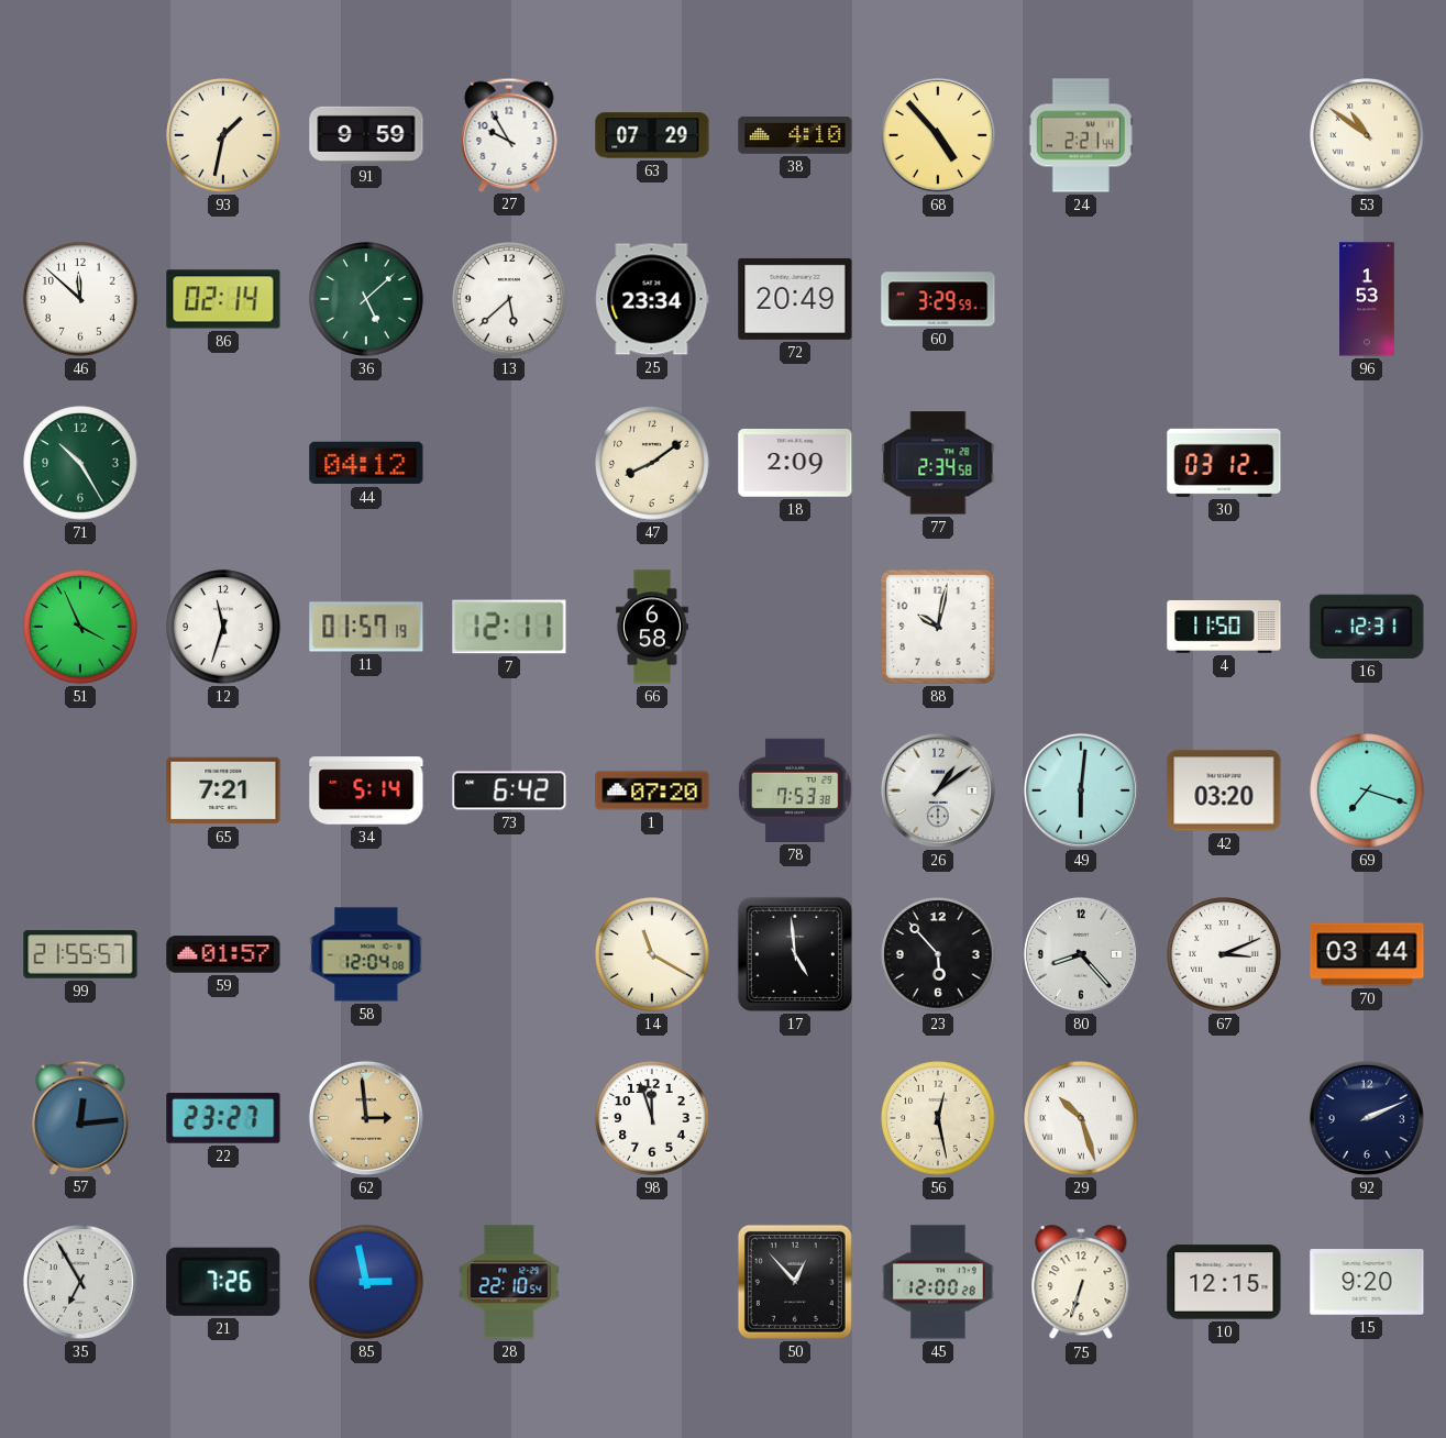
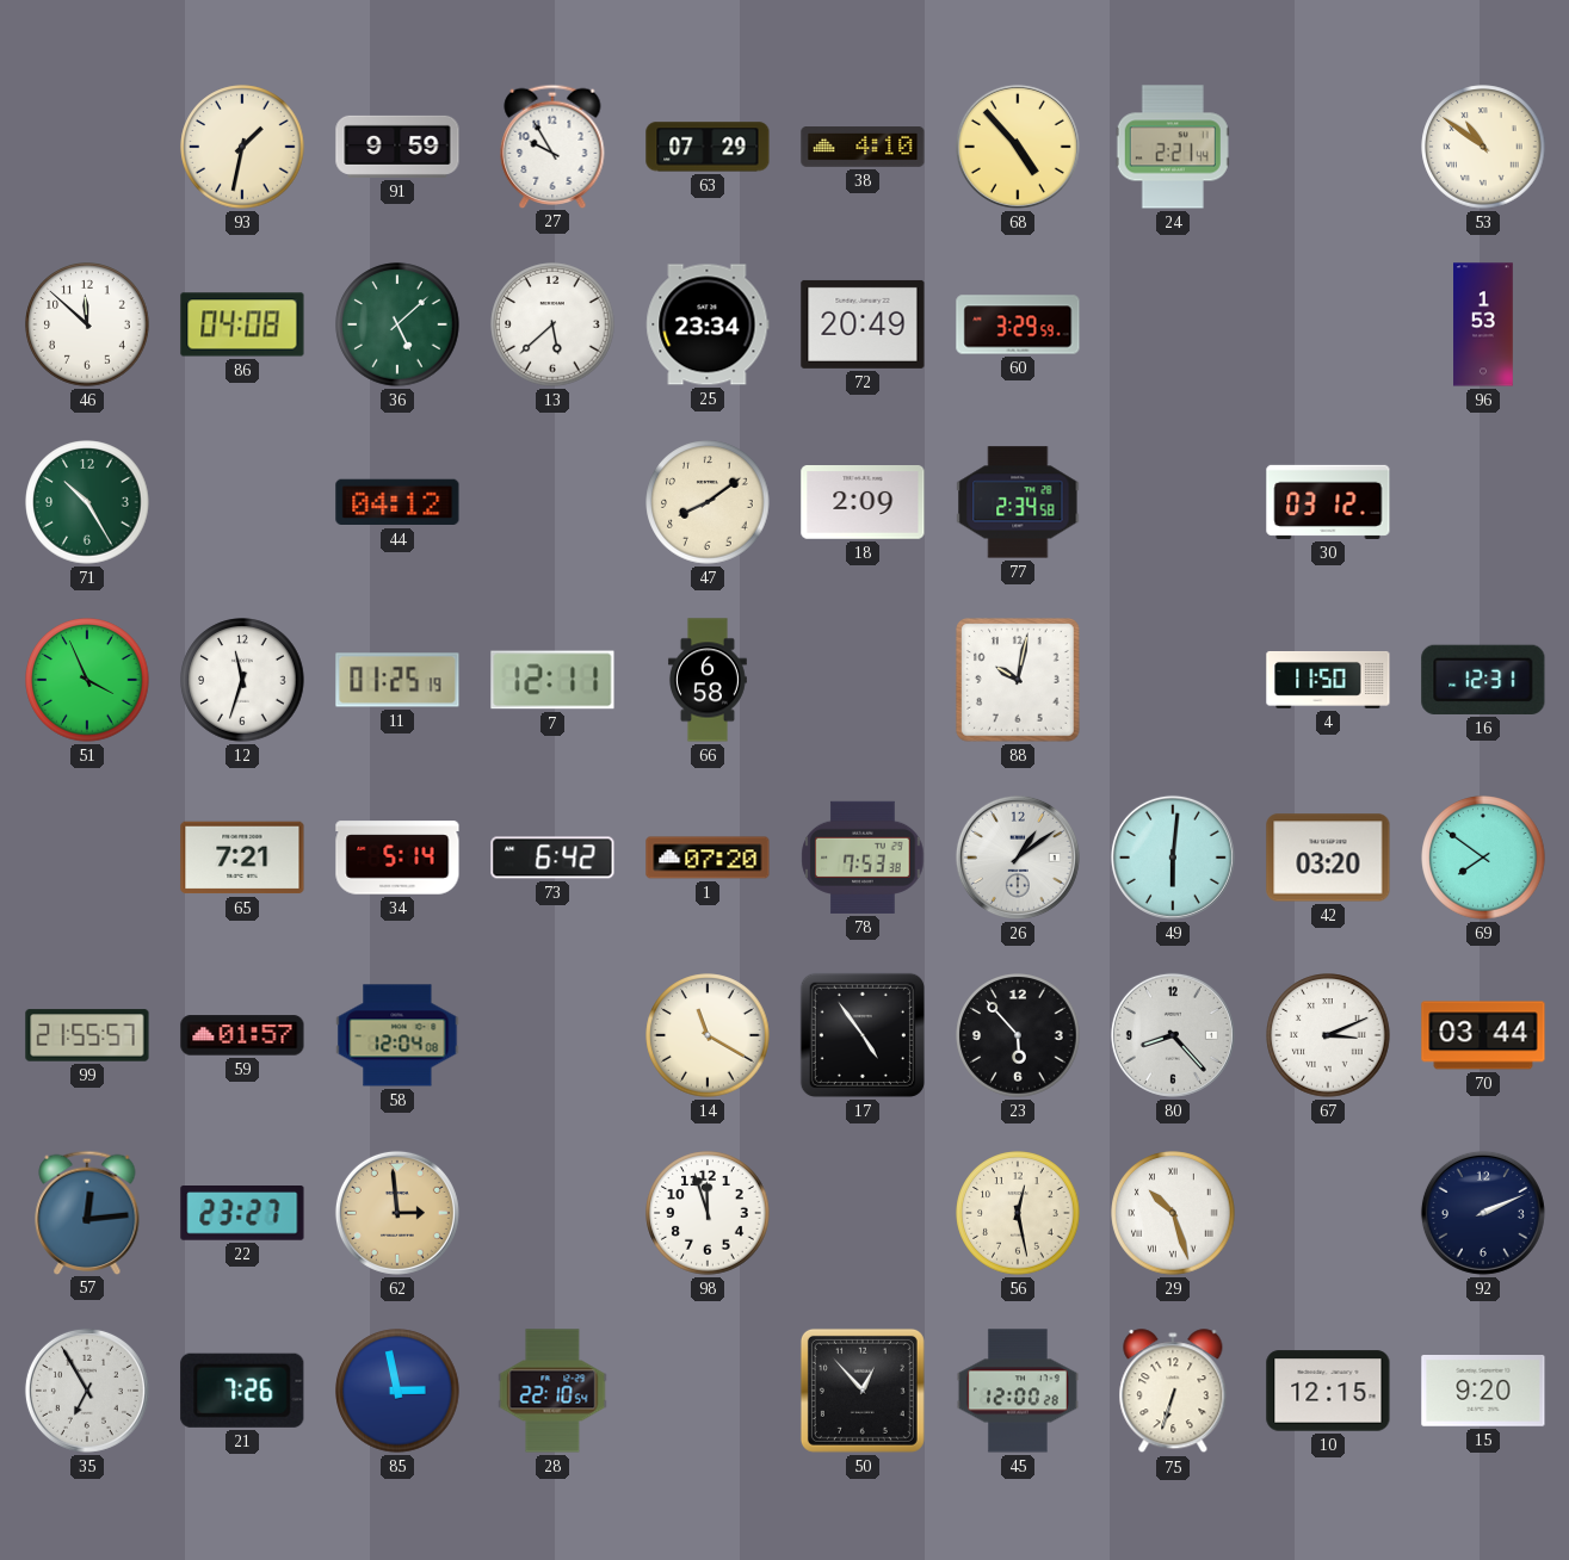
86: 02:14 -> 04:08
11: 01:57 -> 01:25
69: 7:18 -> 7:51
17: 4:59 -> 4:54
